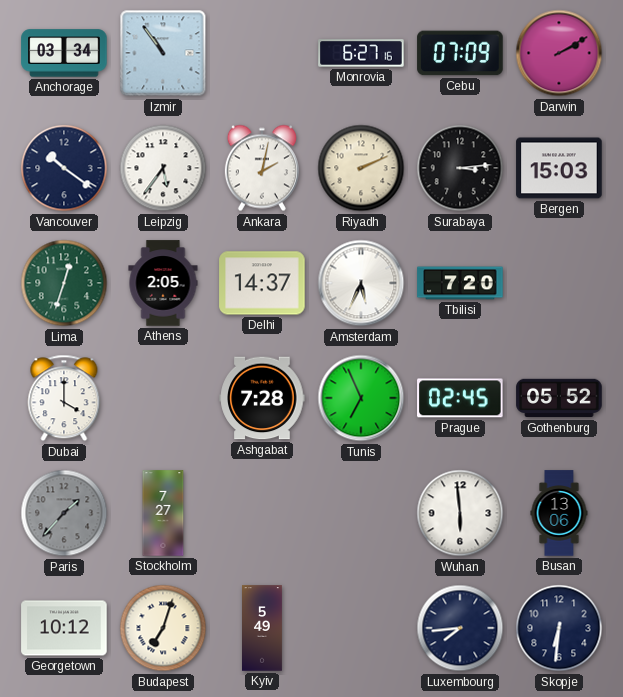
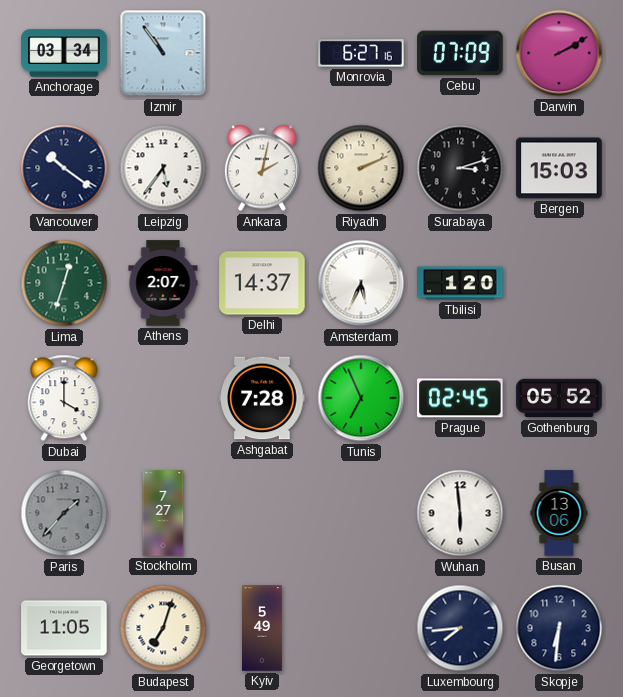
Surabaya: 3:14 -> 3:12
Athens: 2:05 -> 2:07
Tbilisi: 7:20 -> 1:20
Georgetown: 10:12 -> 11:05
